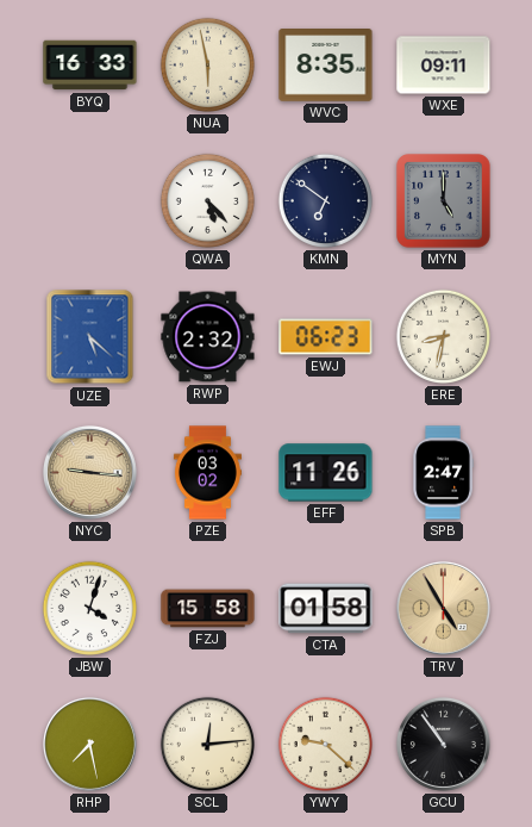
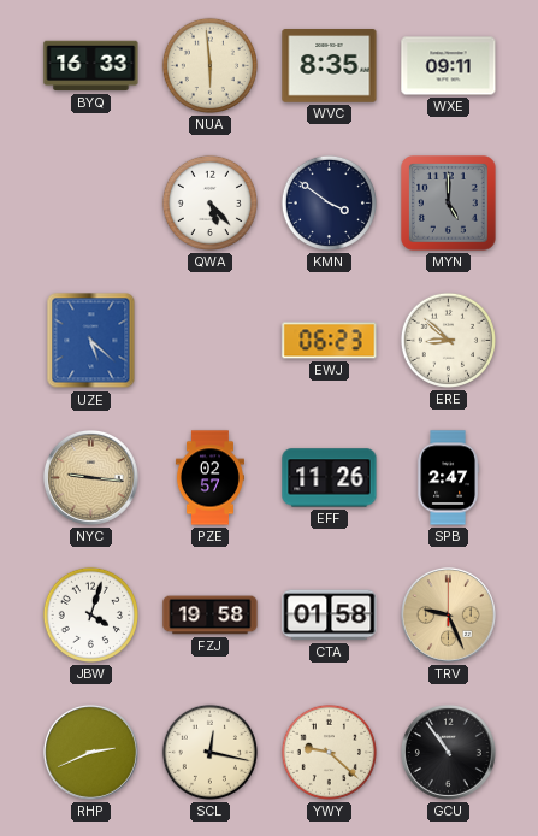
NUA: 5:58 -> 5:59
KMN: 6:51 -> 3:51
RWP: 2:32 -> none
ERE: 8:32 -> 8:52
PZE: 03:02 -> 02:57
FZJ: 15:58 -> 19:58
TRV: 4:55 -> 9:26
RHP: 7:28 -> 2:41
SCL: 12:14 -> 12:17
